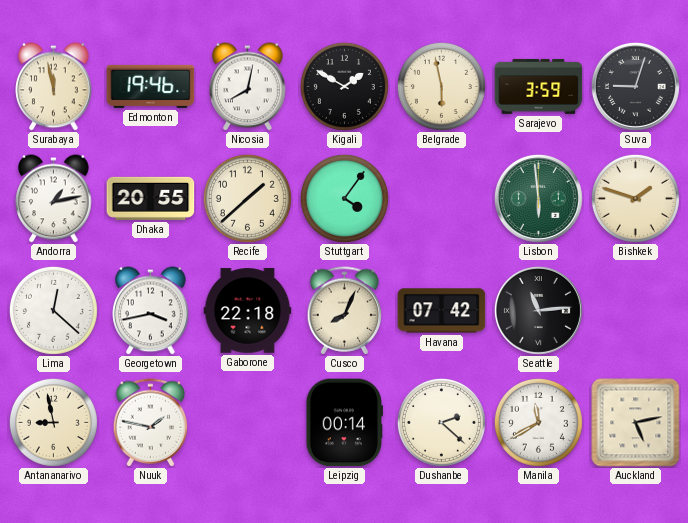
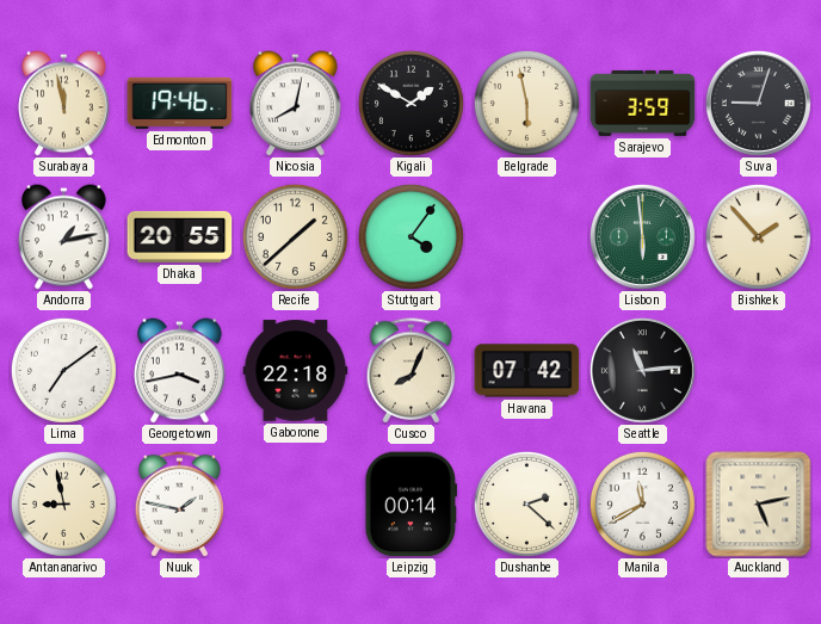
Bishkek: 1:48 -> 1:53
Lima: 12:22 -> 7:09
